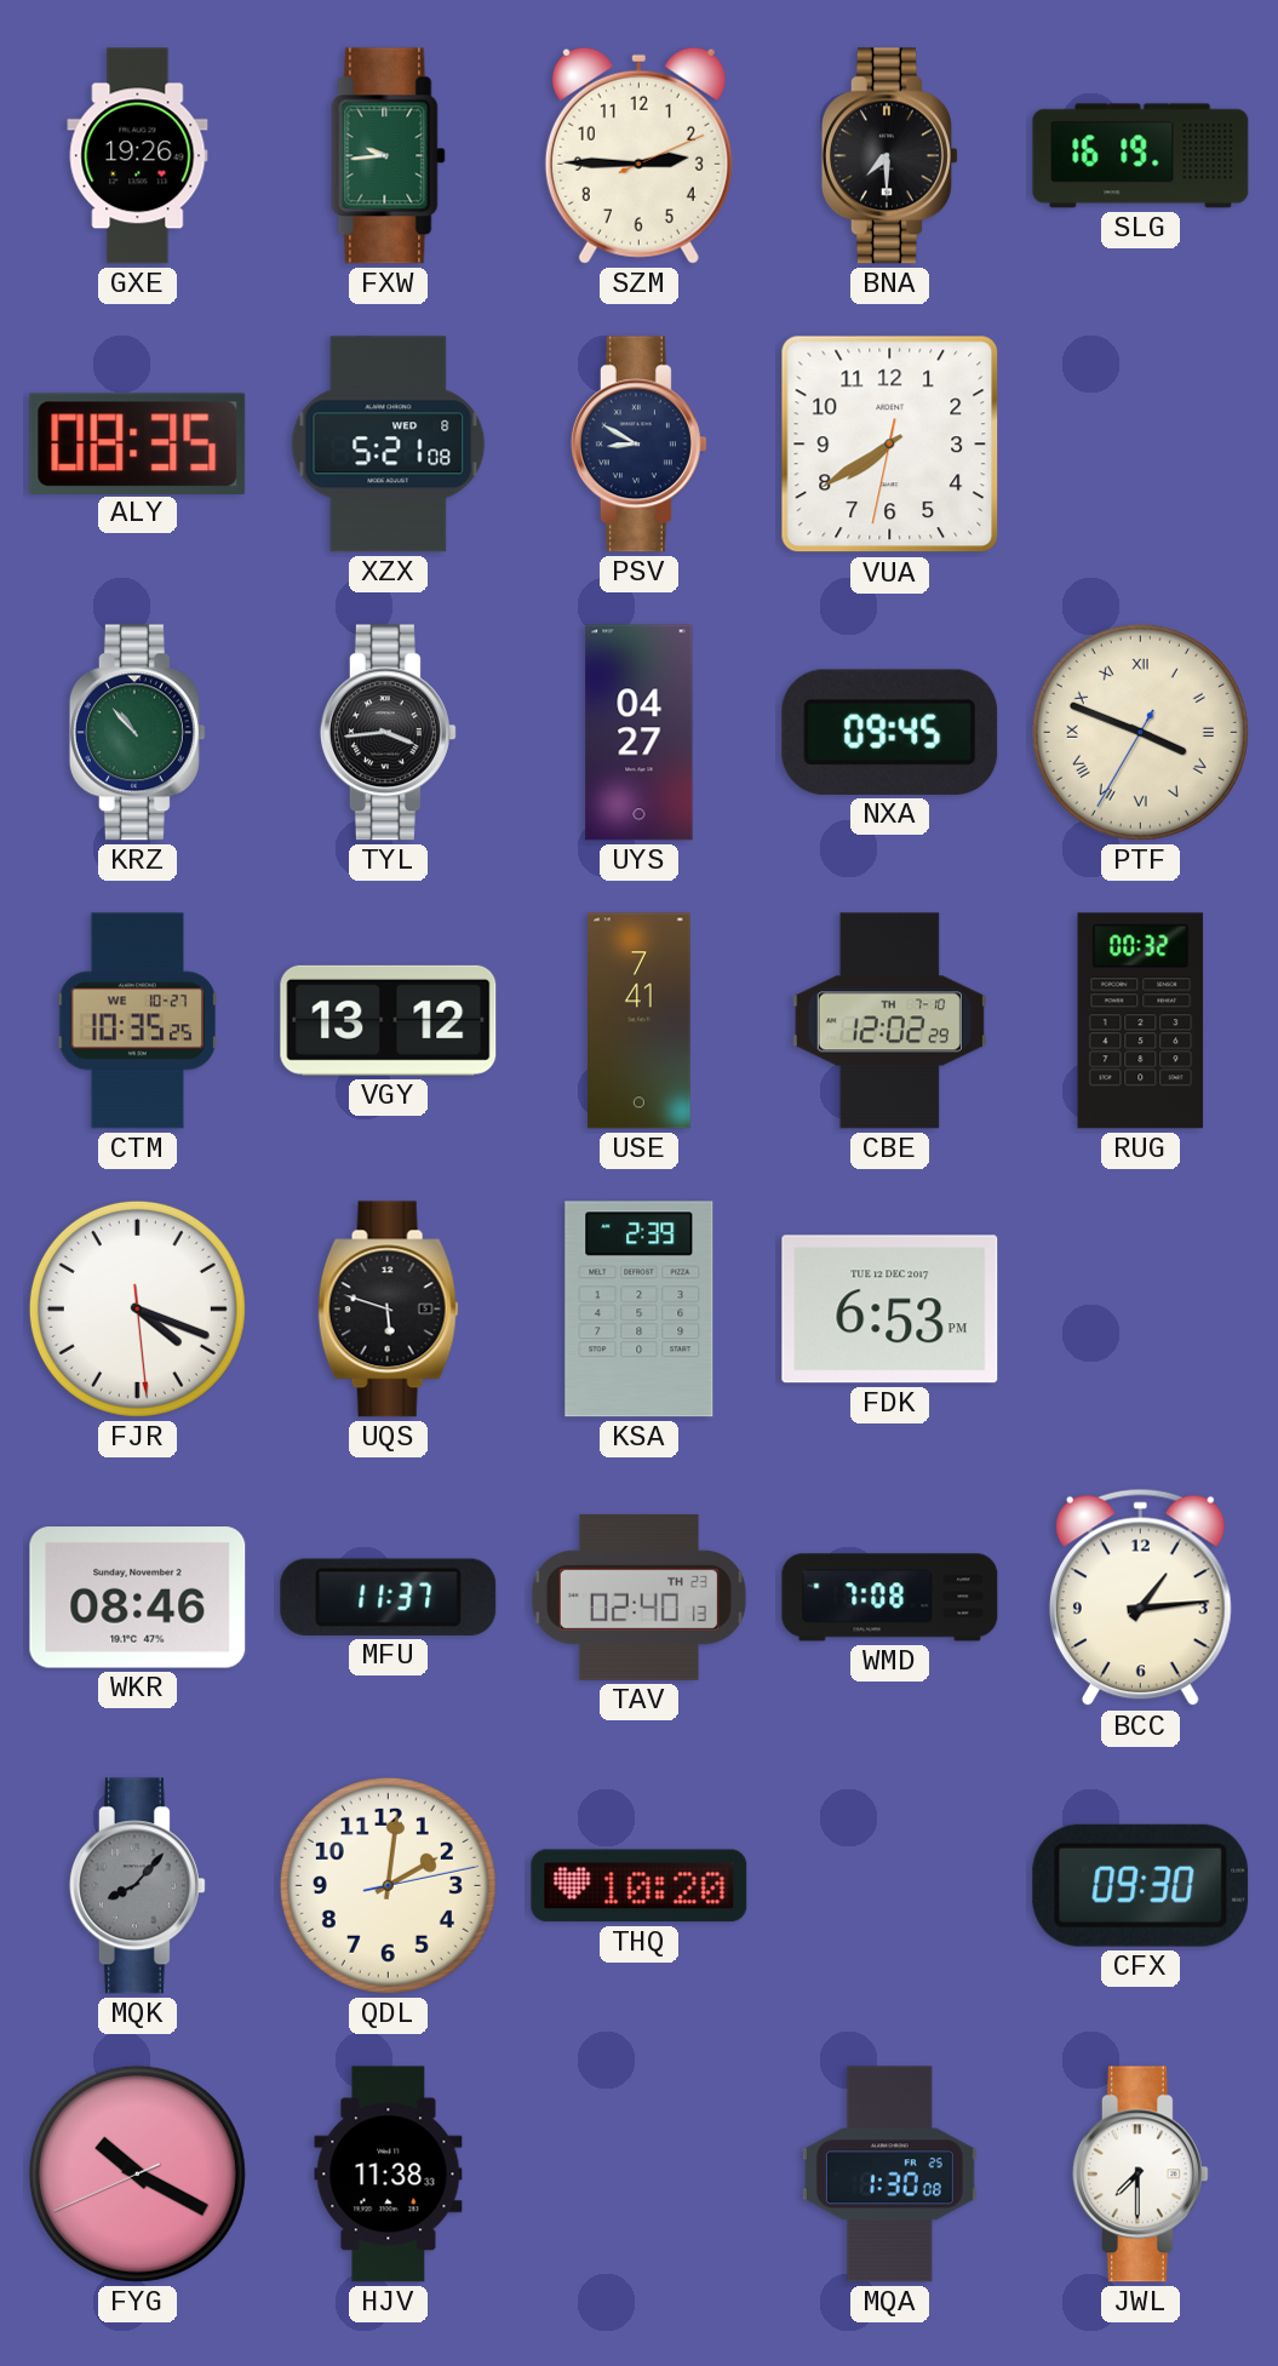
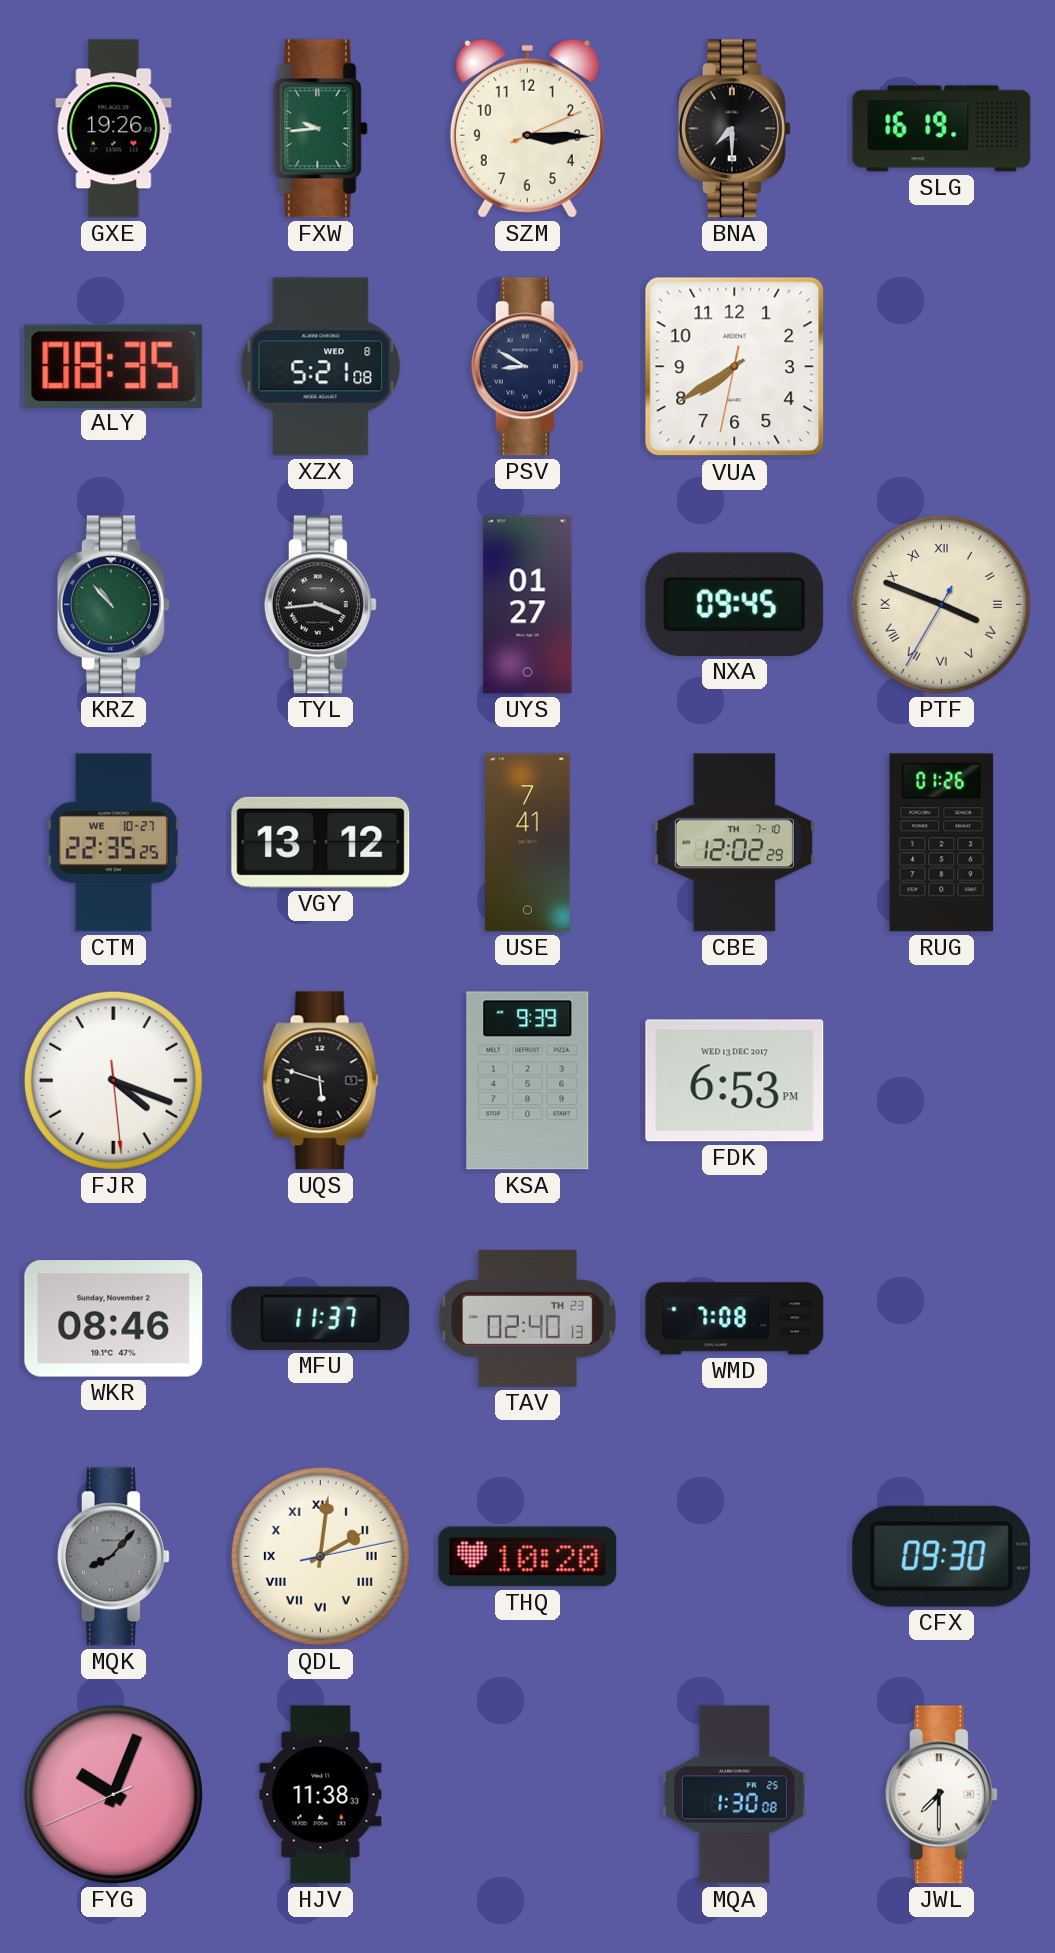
SZM: 2:45 -> 3:15
UYS: 04:27 -> 01:27
CTM: 10:35 -> 22:35
RUG: 00:32 -> 01:26
KSA: 2:39 -> 9:39
FDK date: TUE 12 DEC 2017 -> WED 13 DEC 2017
BCC: 1:14 -> none
QDL numerals: Arabic -> Roman
FYG: 10:19 -> 10:03
